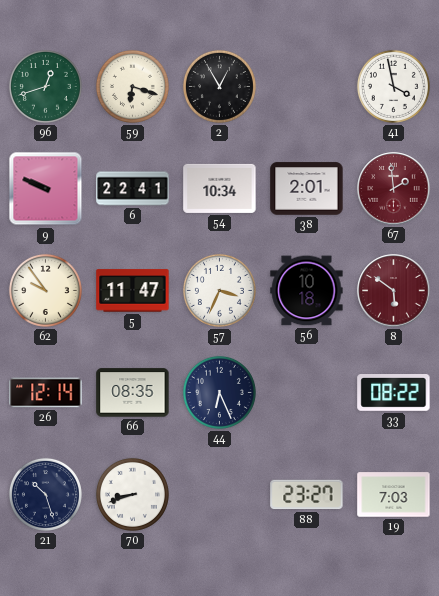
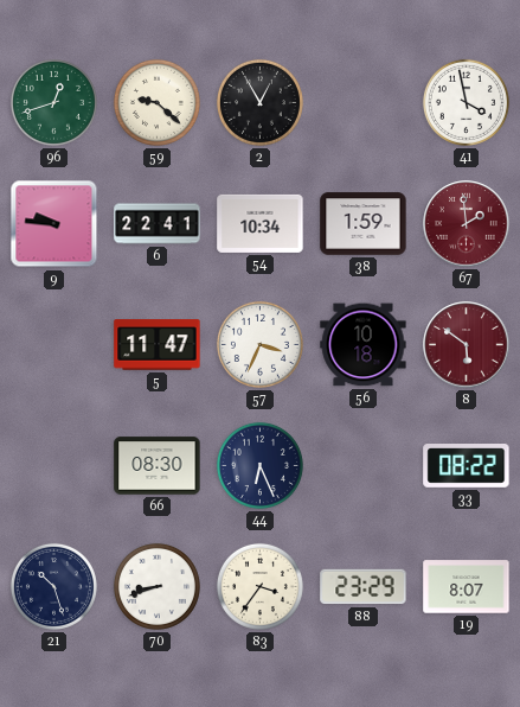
59: 6:18 -> 9:22
9: 9:49 -> 9:46
38: 2:01 -> 1:59
62: 9:54 -> none
26: 12:14 -> none
66: 08:35 -> 08:30
83: none -> 3:36
88: 23:27 -> 23:29
19: 7:03 -> 8:07
